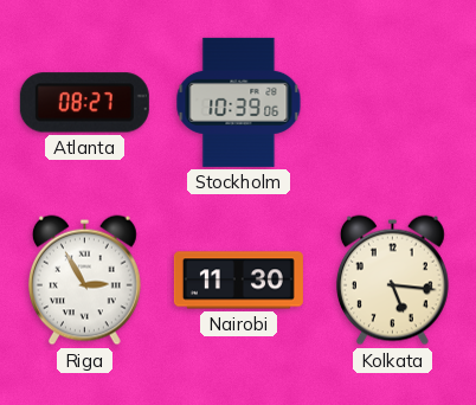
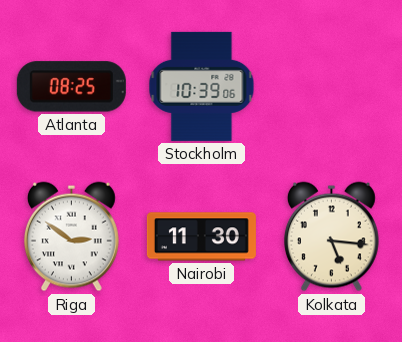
Atlanta: 08:27 -> 08:25
Riga: 2:55 -> 2:51
